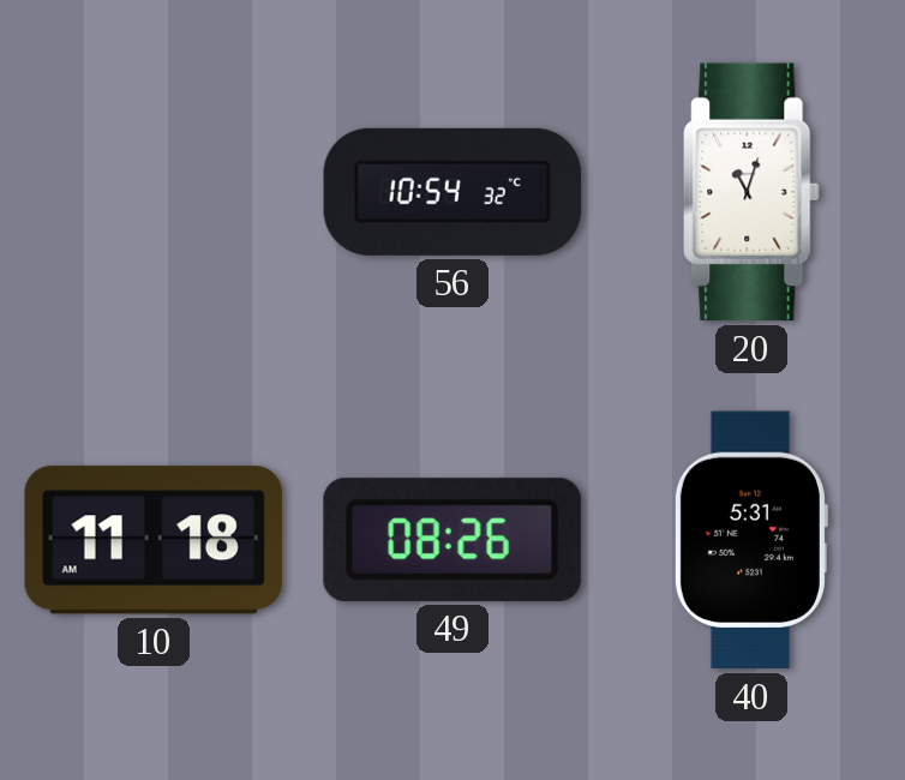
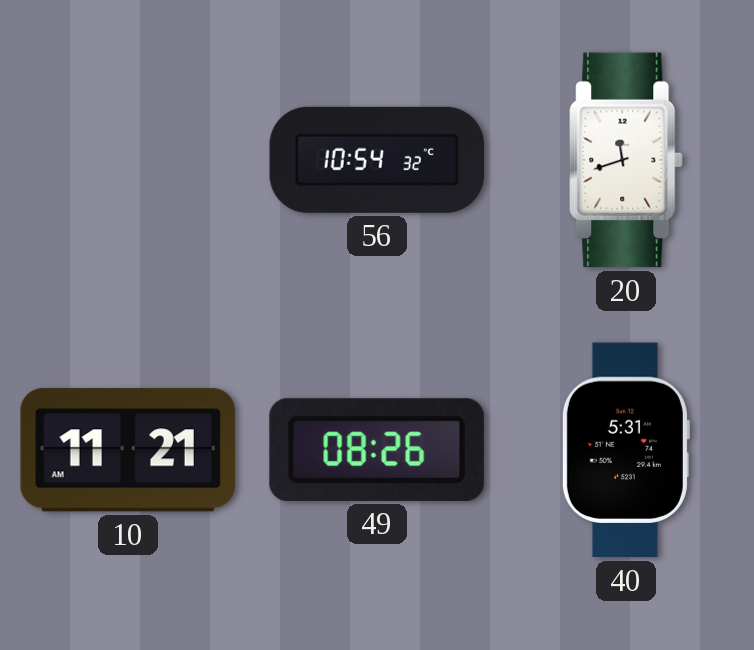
20: 11:03 -> 11:42
10: 11:18 -> 11:21
